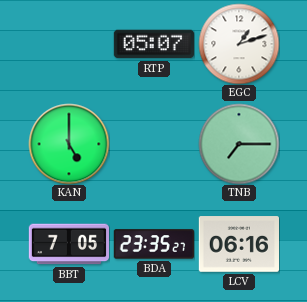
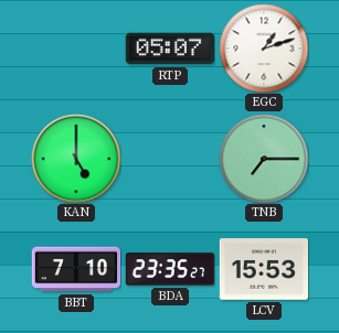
BBT: 7:05 -> 7:10
LCV: 06:16 -> 15:53
